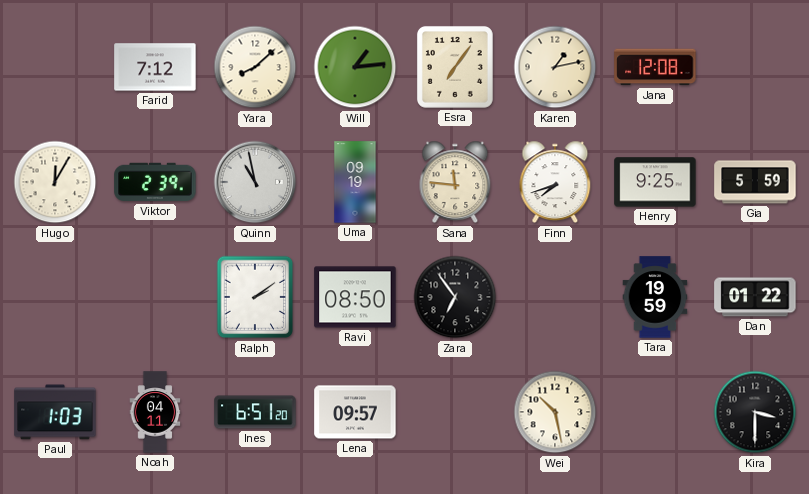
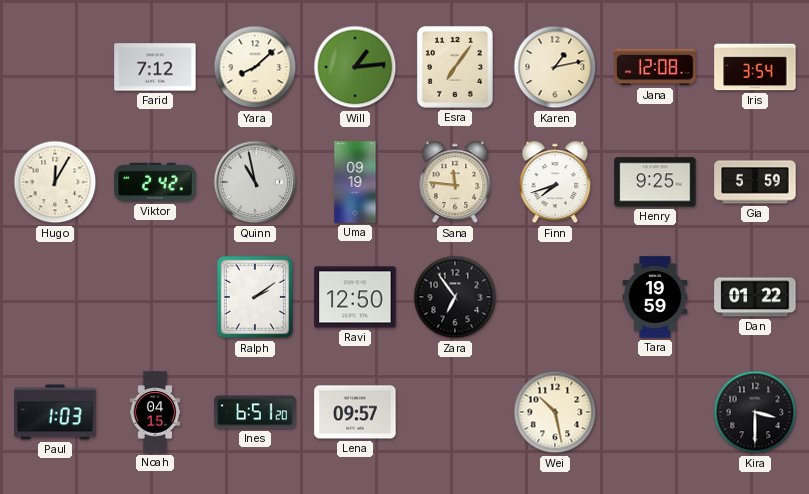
Iris: none -> 3:54
Viktor: 2:39 -> 2:42
Ravi: 08:50 -> 12:50
Noah: 04:11 -> 04:15
